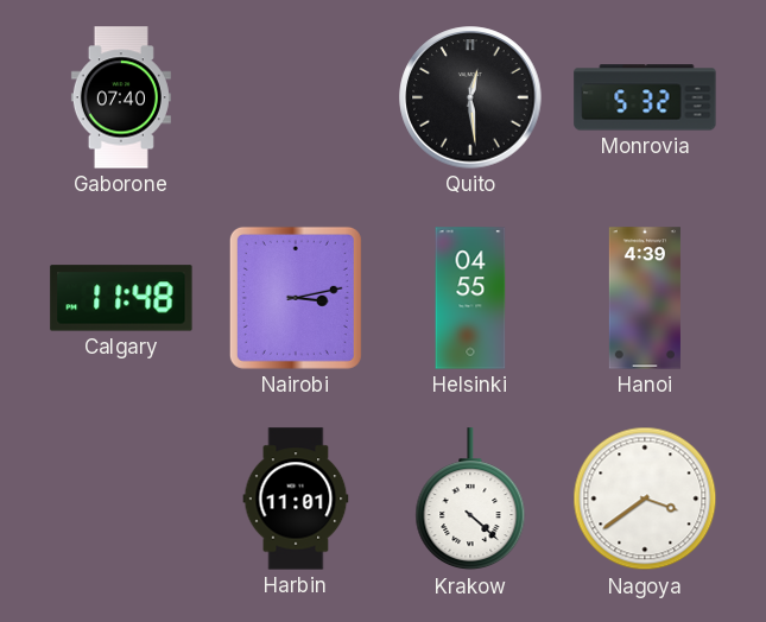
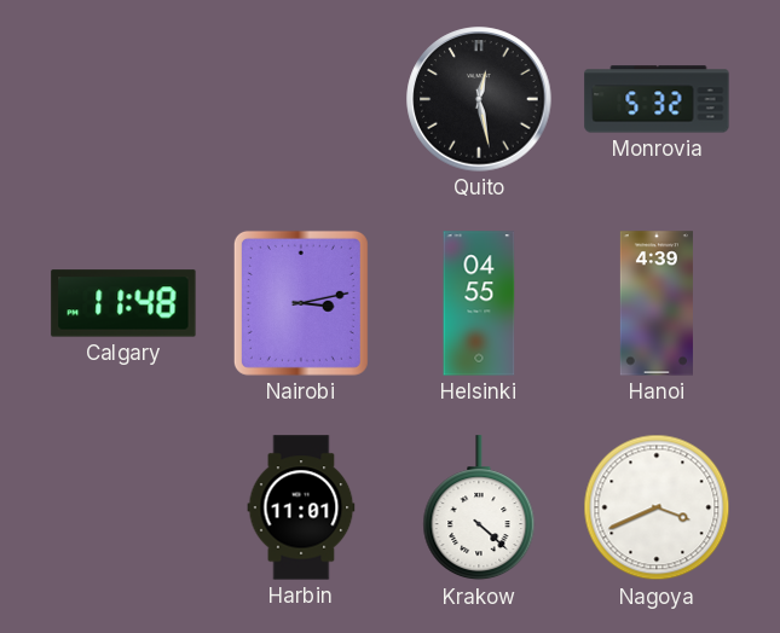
Gaborone: 07:40 -> none
Quito: 12:29 -> 12:28
Nagoya: 3:39 -> 3:41
